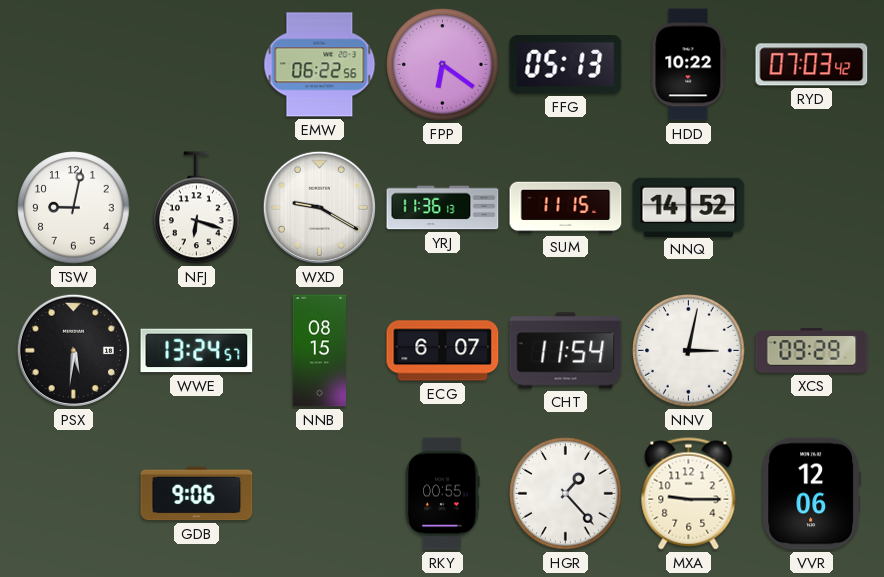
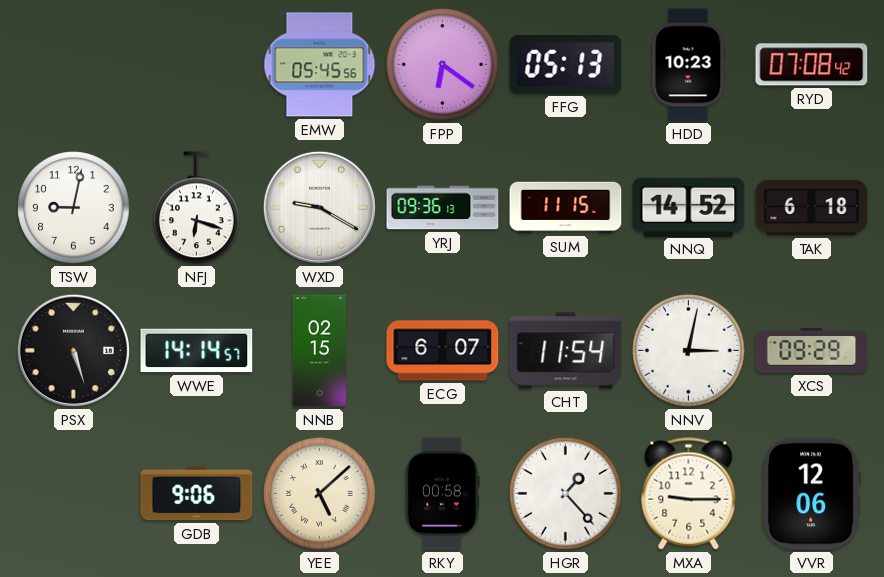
EMW: 06:22 -> 05:45
HDD: 10:22 -> 10:23
RYD: 07:03 -> 07:08
YRJ: 11:36 -> 09:36
TAK: none -> 6:18
PSX: 5:31 -> 5:27
WWE: 13:24 -> 14:14
NNB: 08:15 -> 02:15
YEE: none -> 5:08
RKY: 00:55 -> 00:58
